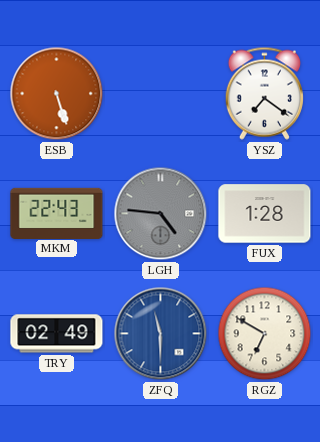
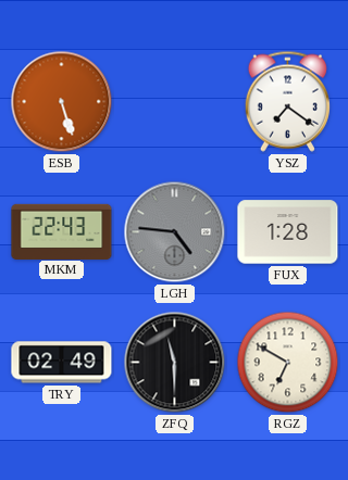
ZFQ dial: blue -> black
